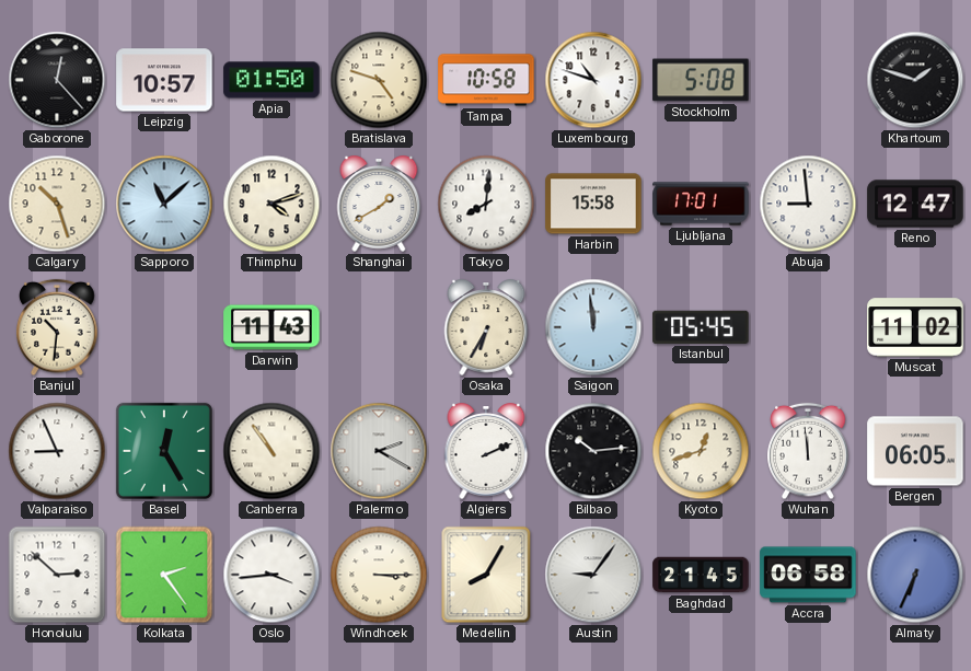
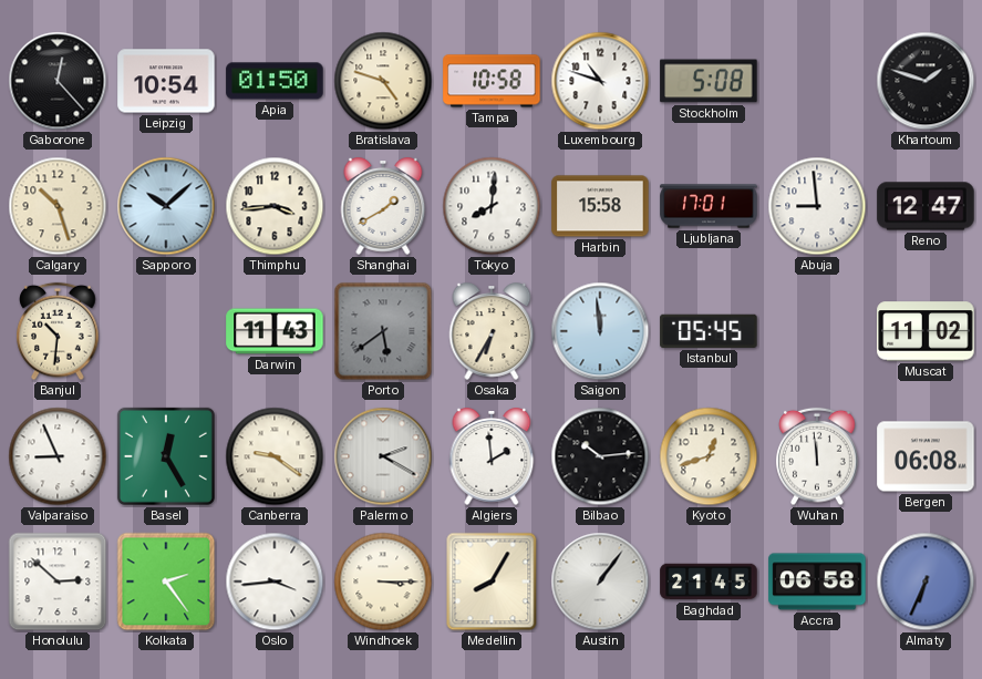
Leipzig: 10:57 -> 10:54
Sapporo: 11:08 -> 10:08
Thimphu: 4:12 -> 3:44
Porto: none -> 5:39
Canberra: 10:54 -> 9:21
Algiers: 2:11 -> 1:59
Bergen: 06:05 -> 06:08
Austin: 9:06 -> 1:06
